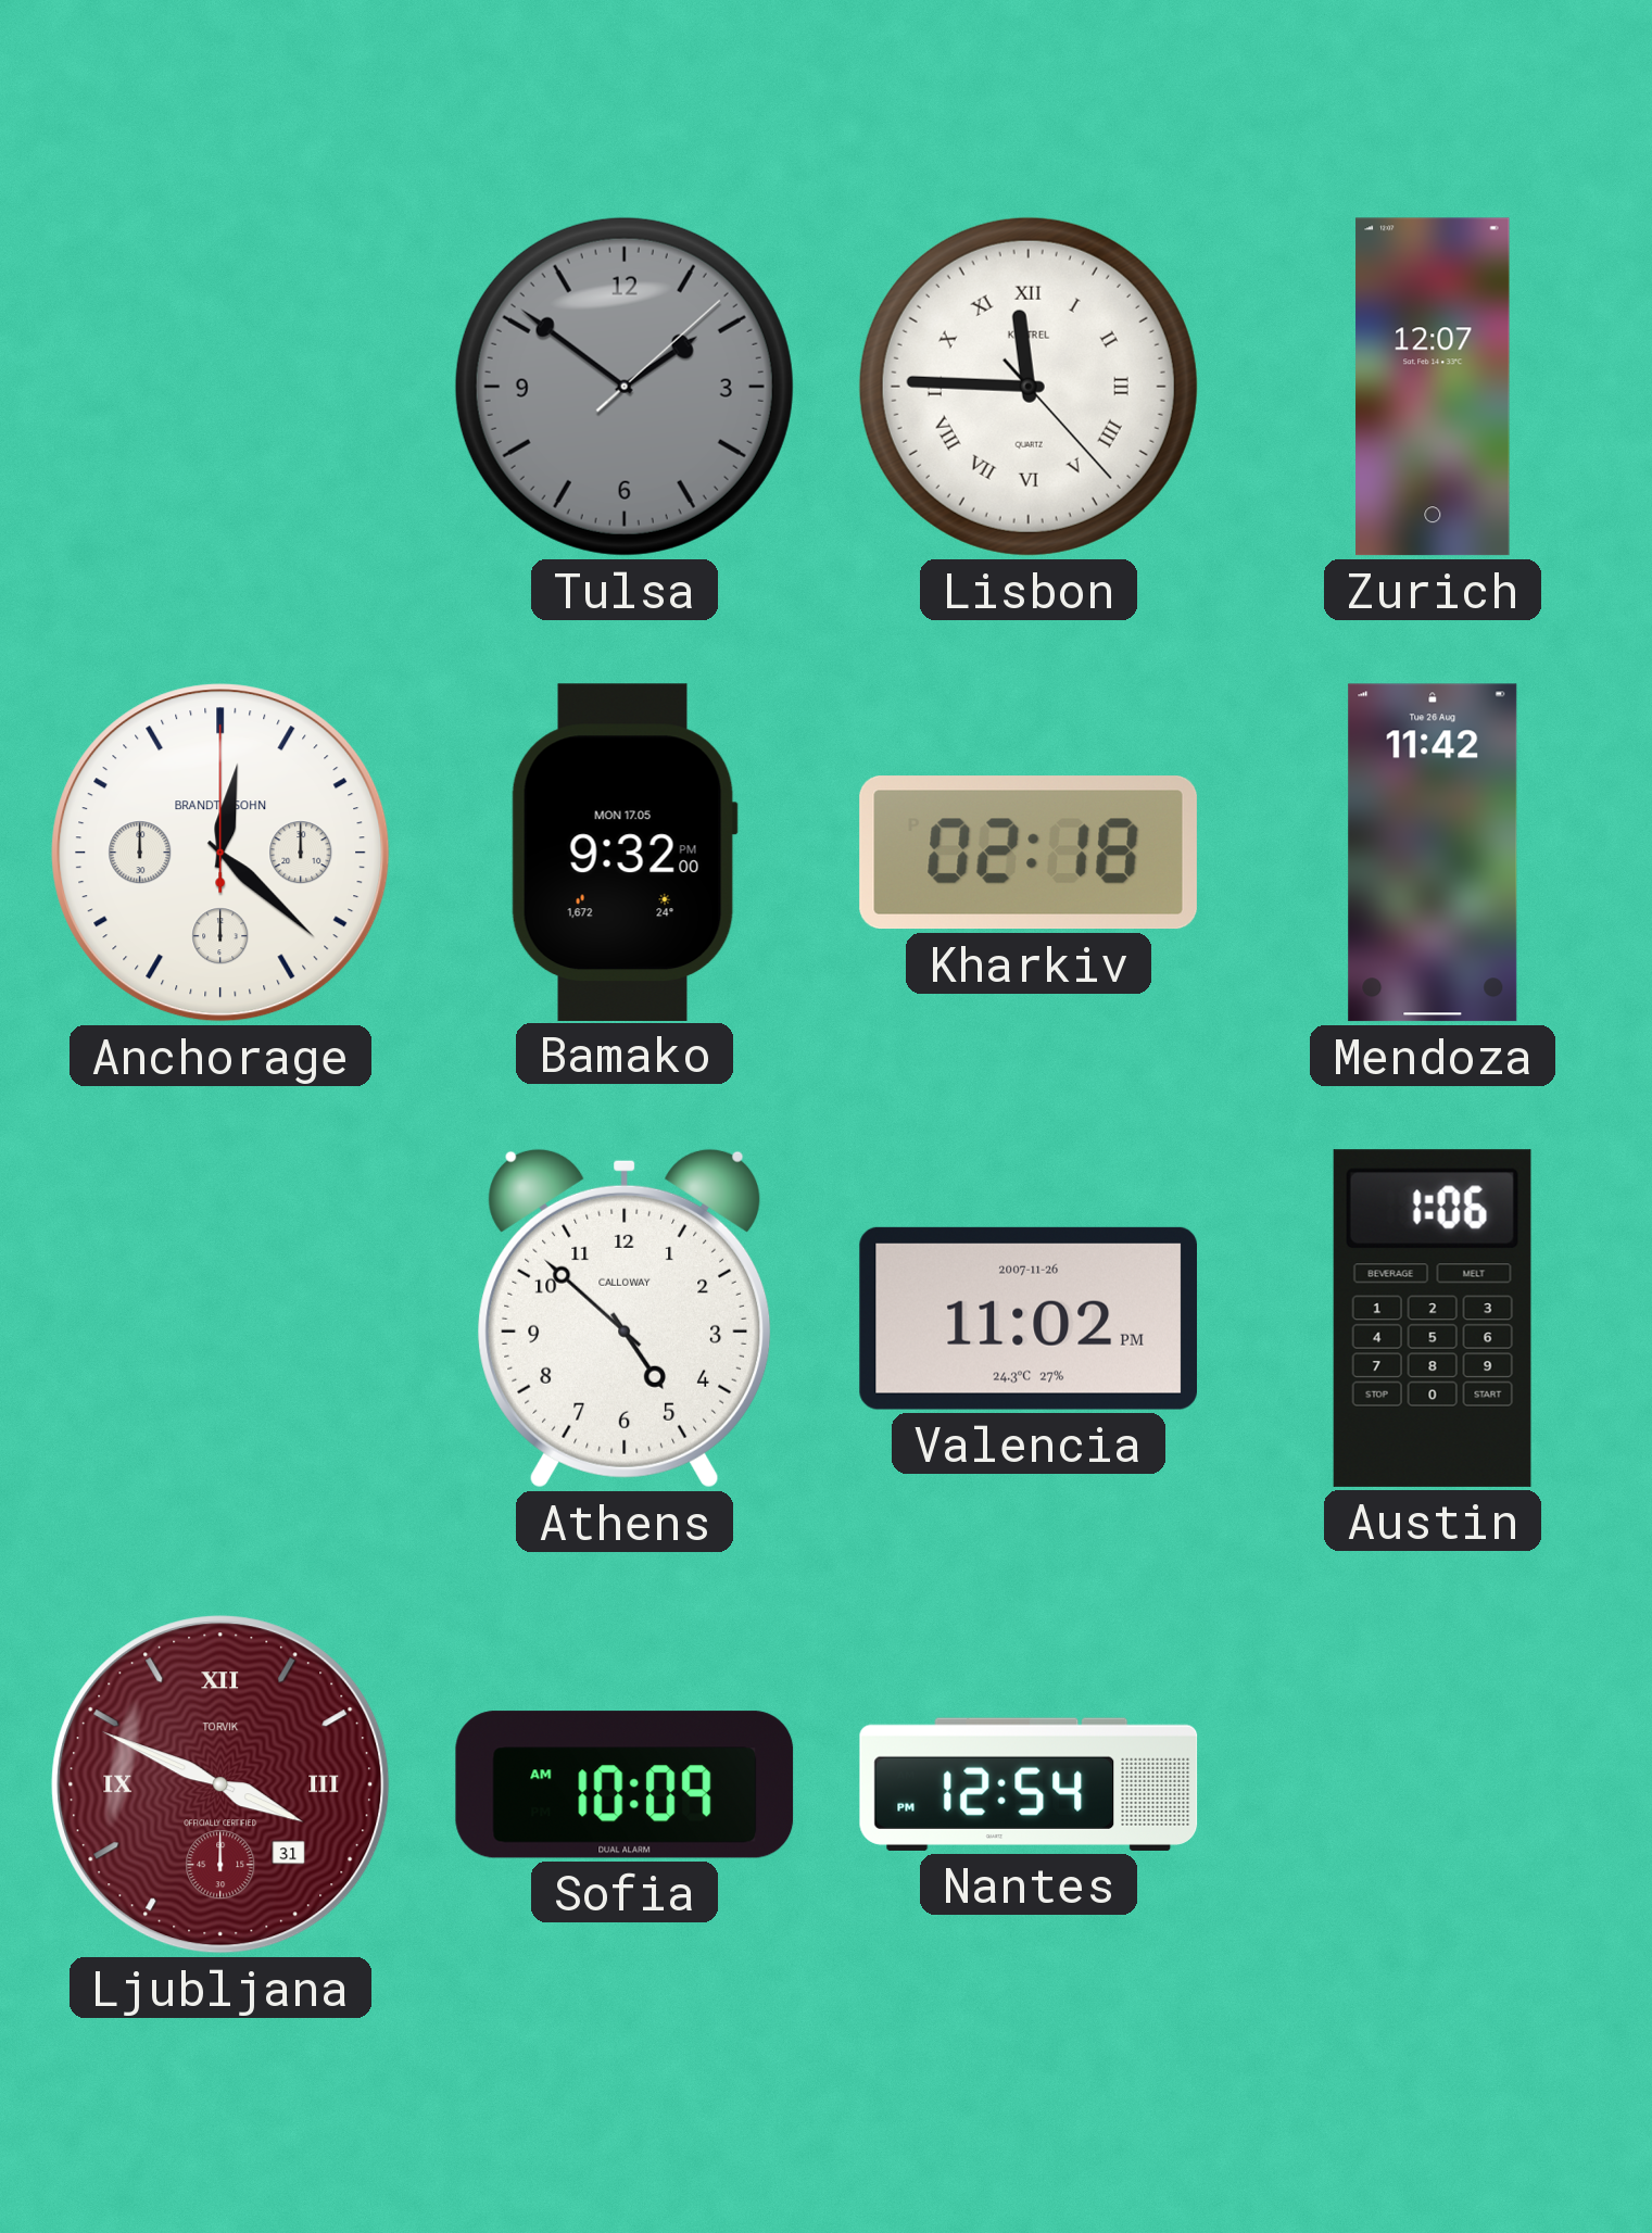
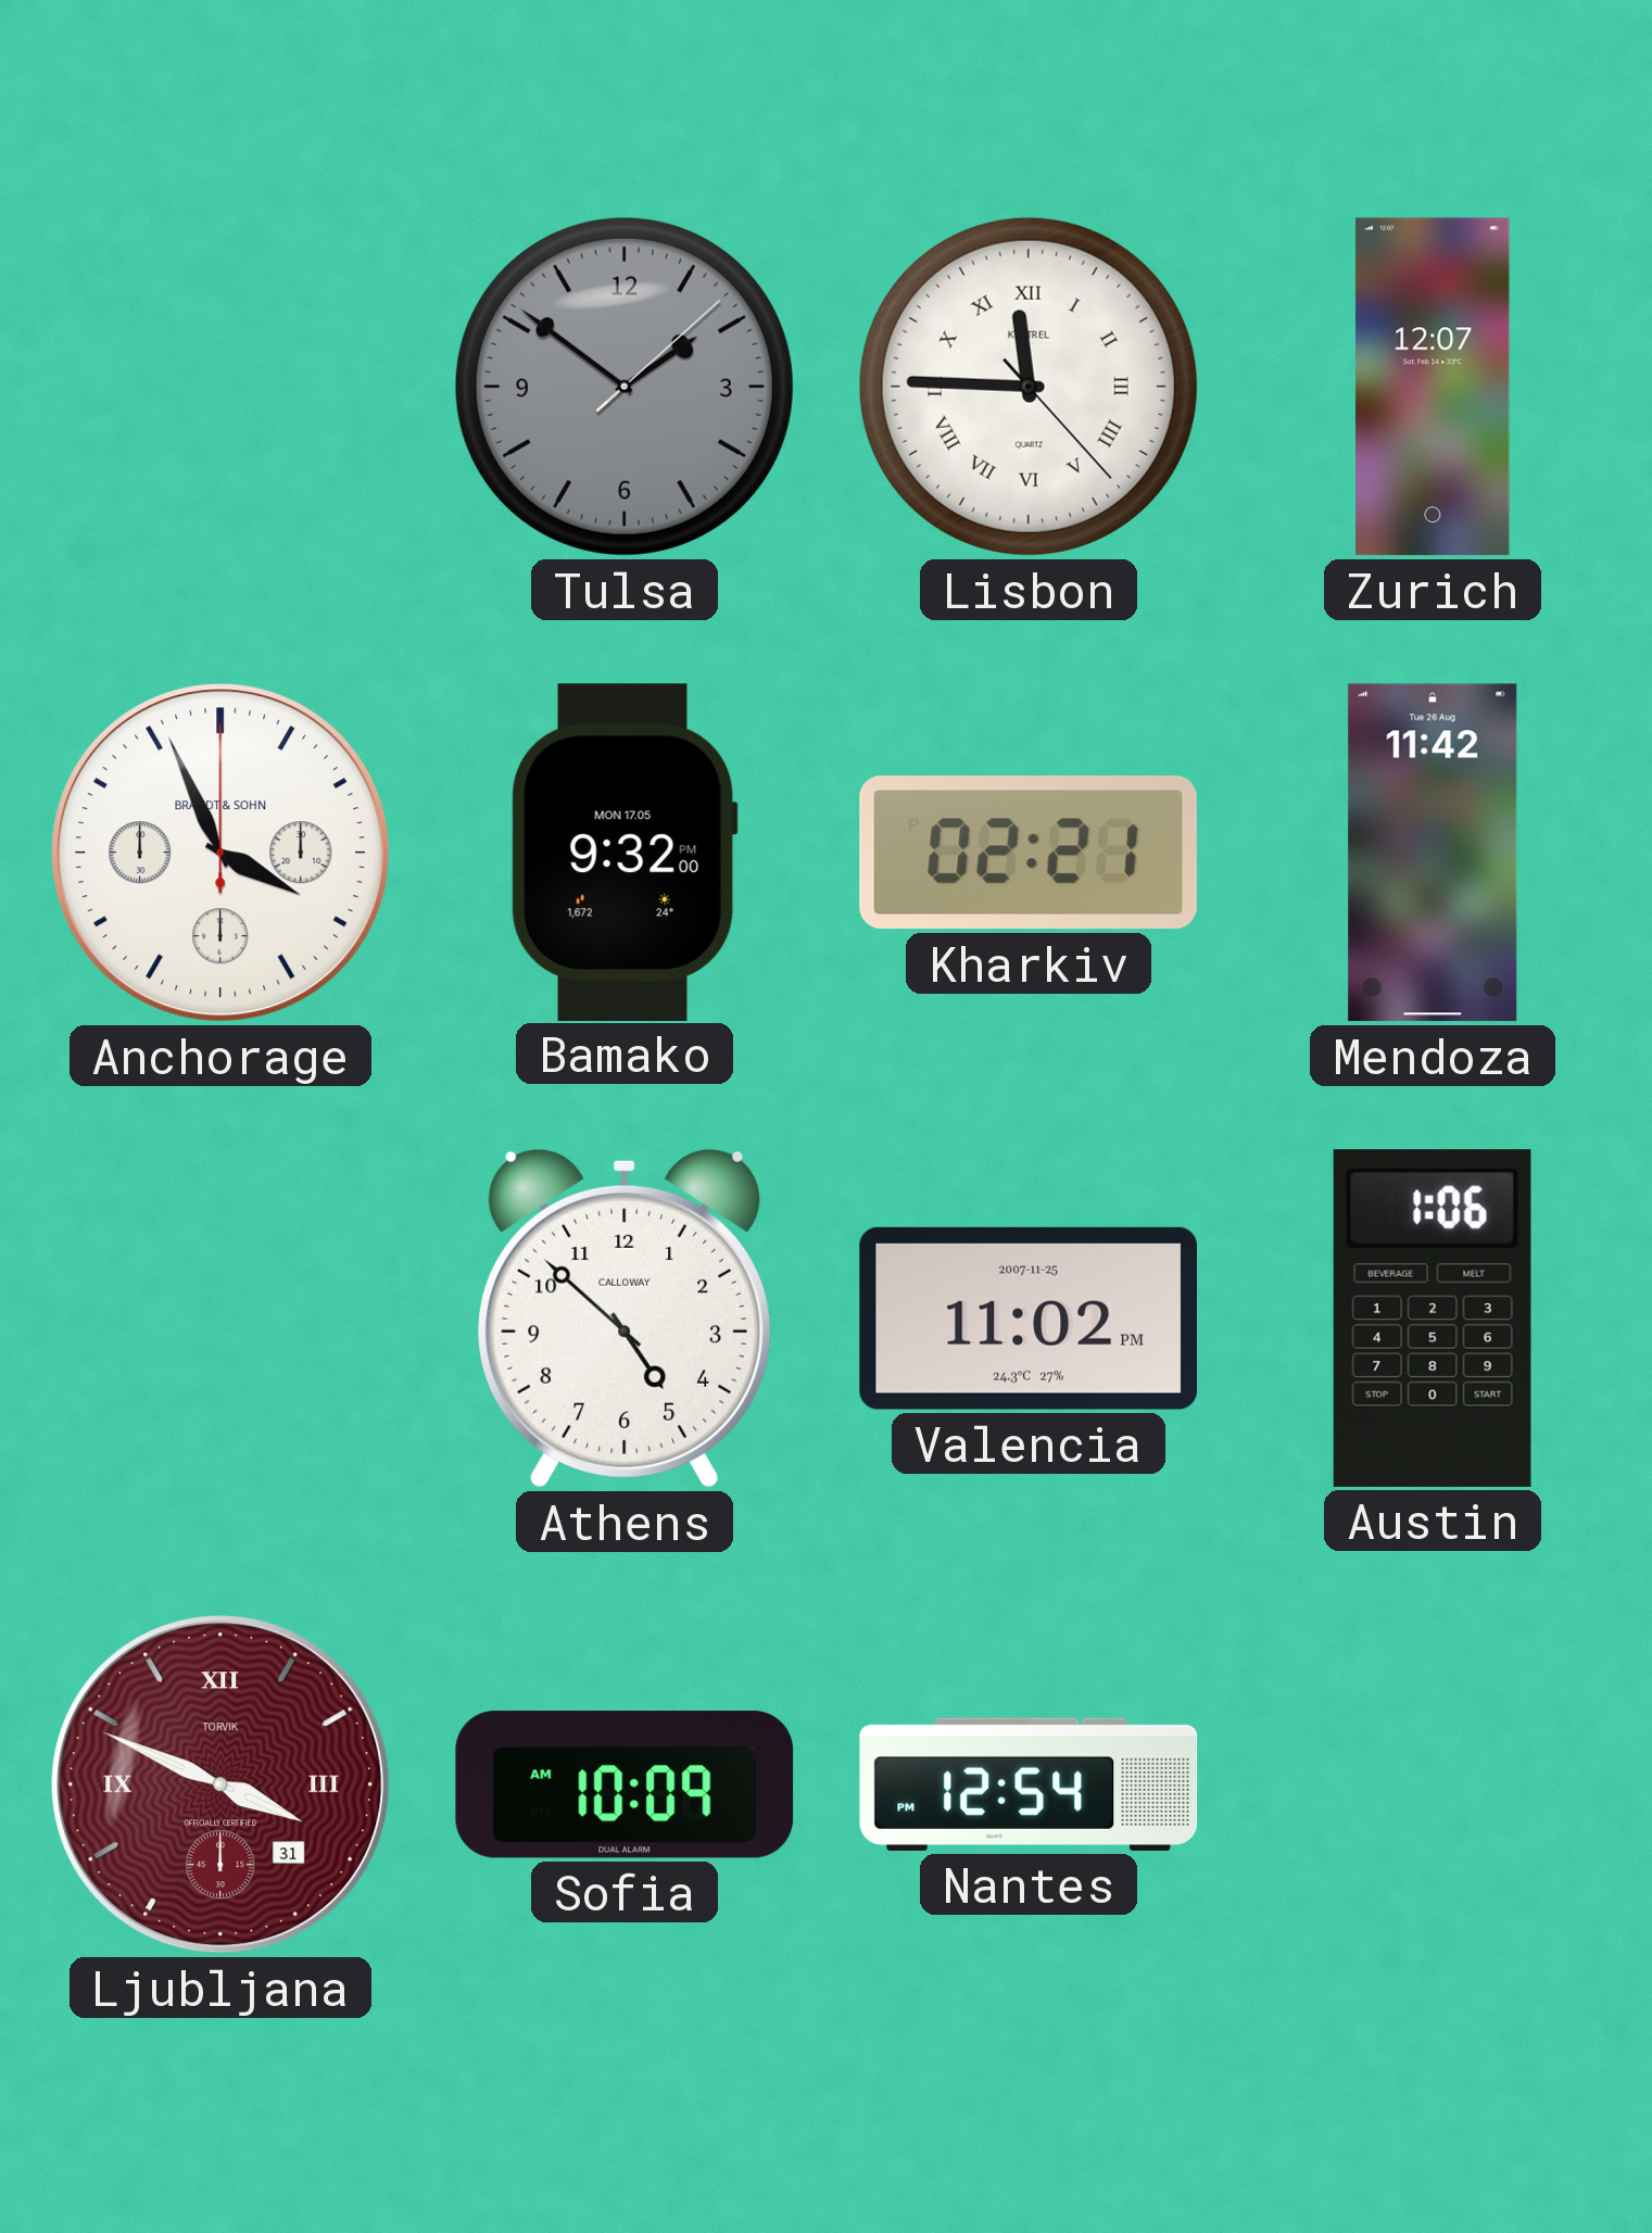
Anchorage: 12:22 -> 3:56
Kharkiv: 02:18 -> 02:21
Valencia date: 2007-11-26 -> 2007-11-25
